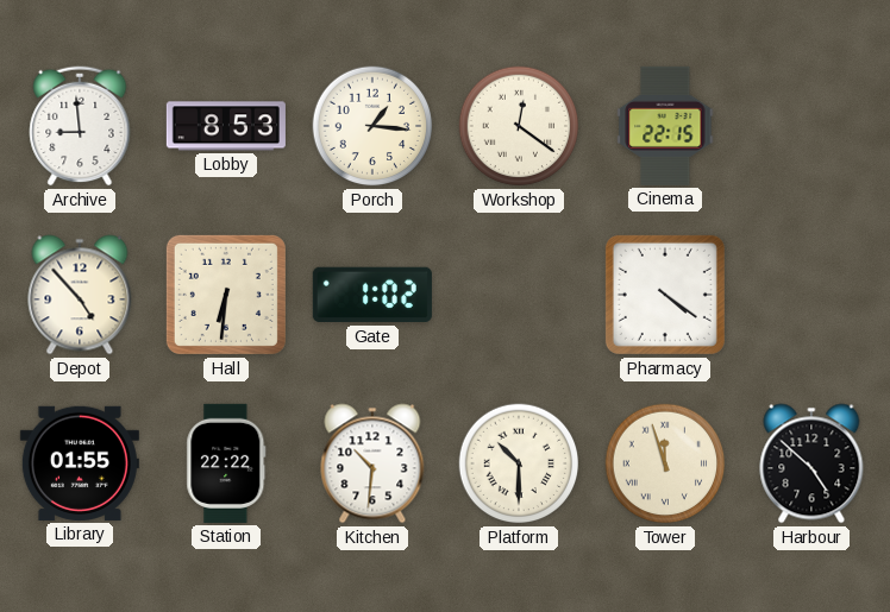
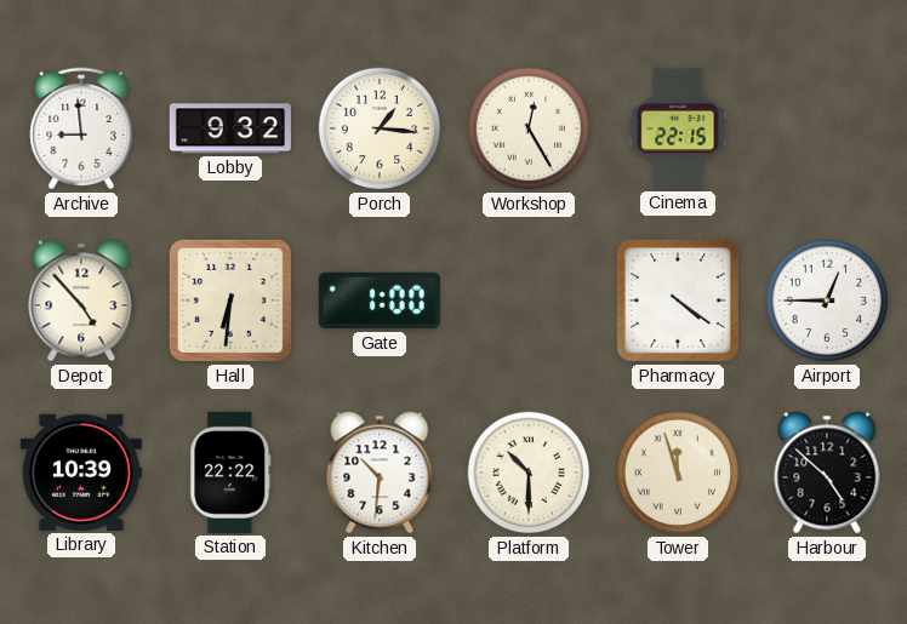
Lobby: 8:53 -> 9:32
Workshop: 12:21 -> 12:25
Gate: 1:02 -> 1:00
Airport: none -> 12:45
Library: 01:55 -> 10:39
